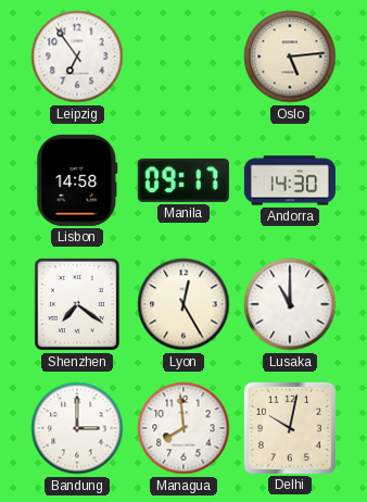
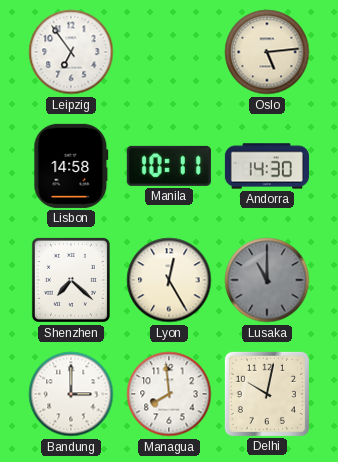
Manila: 09:17 -> 10:11
Shenzhen: 7:21 -> 7:22
Lusaka dial: white -> grey
